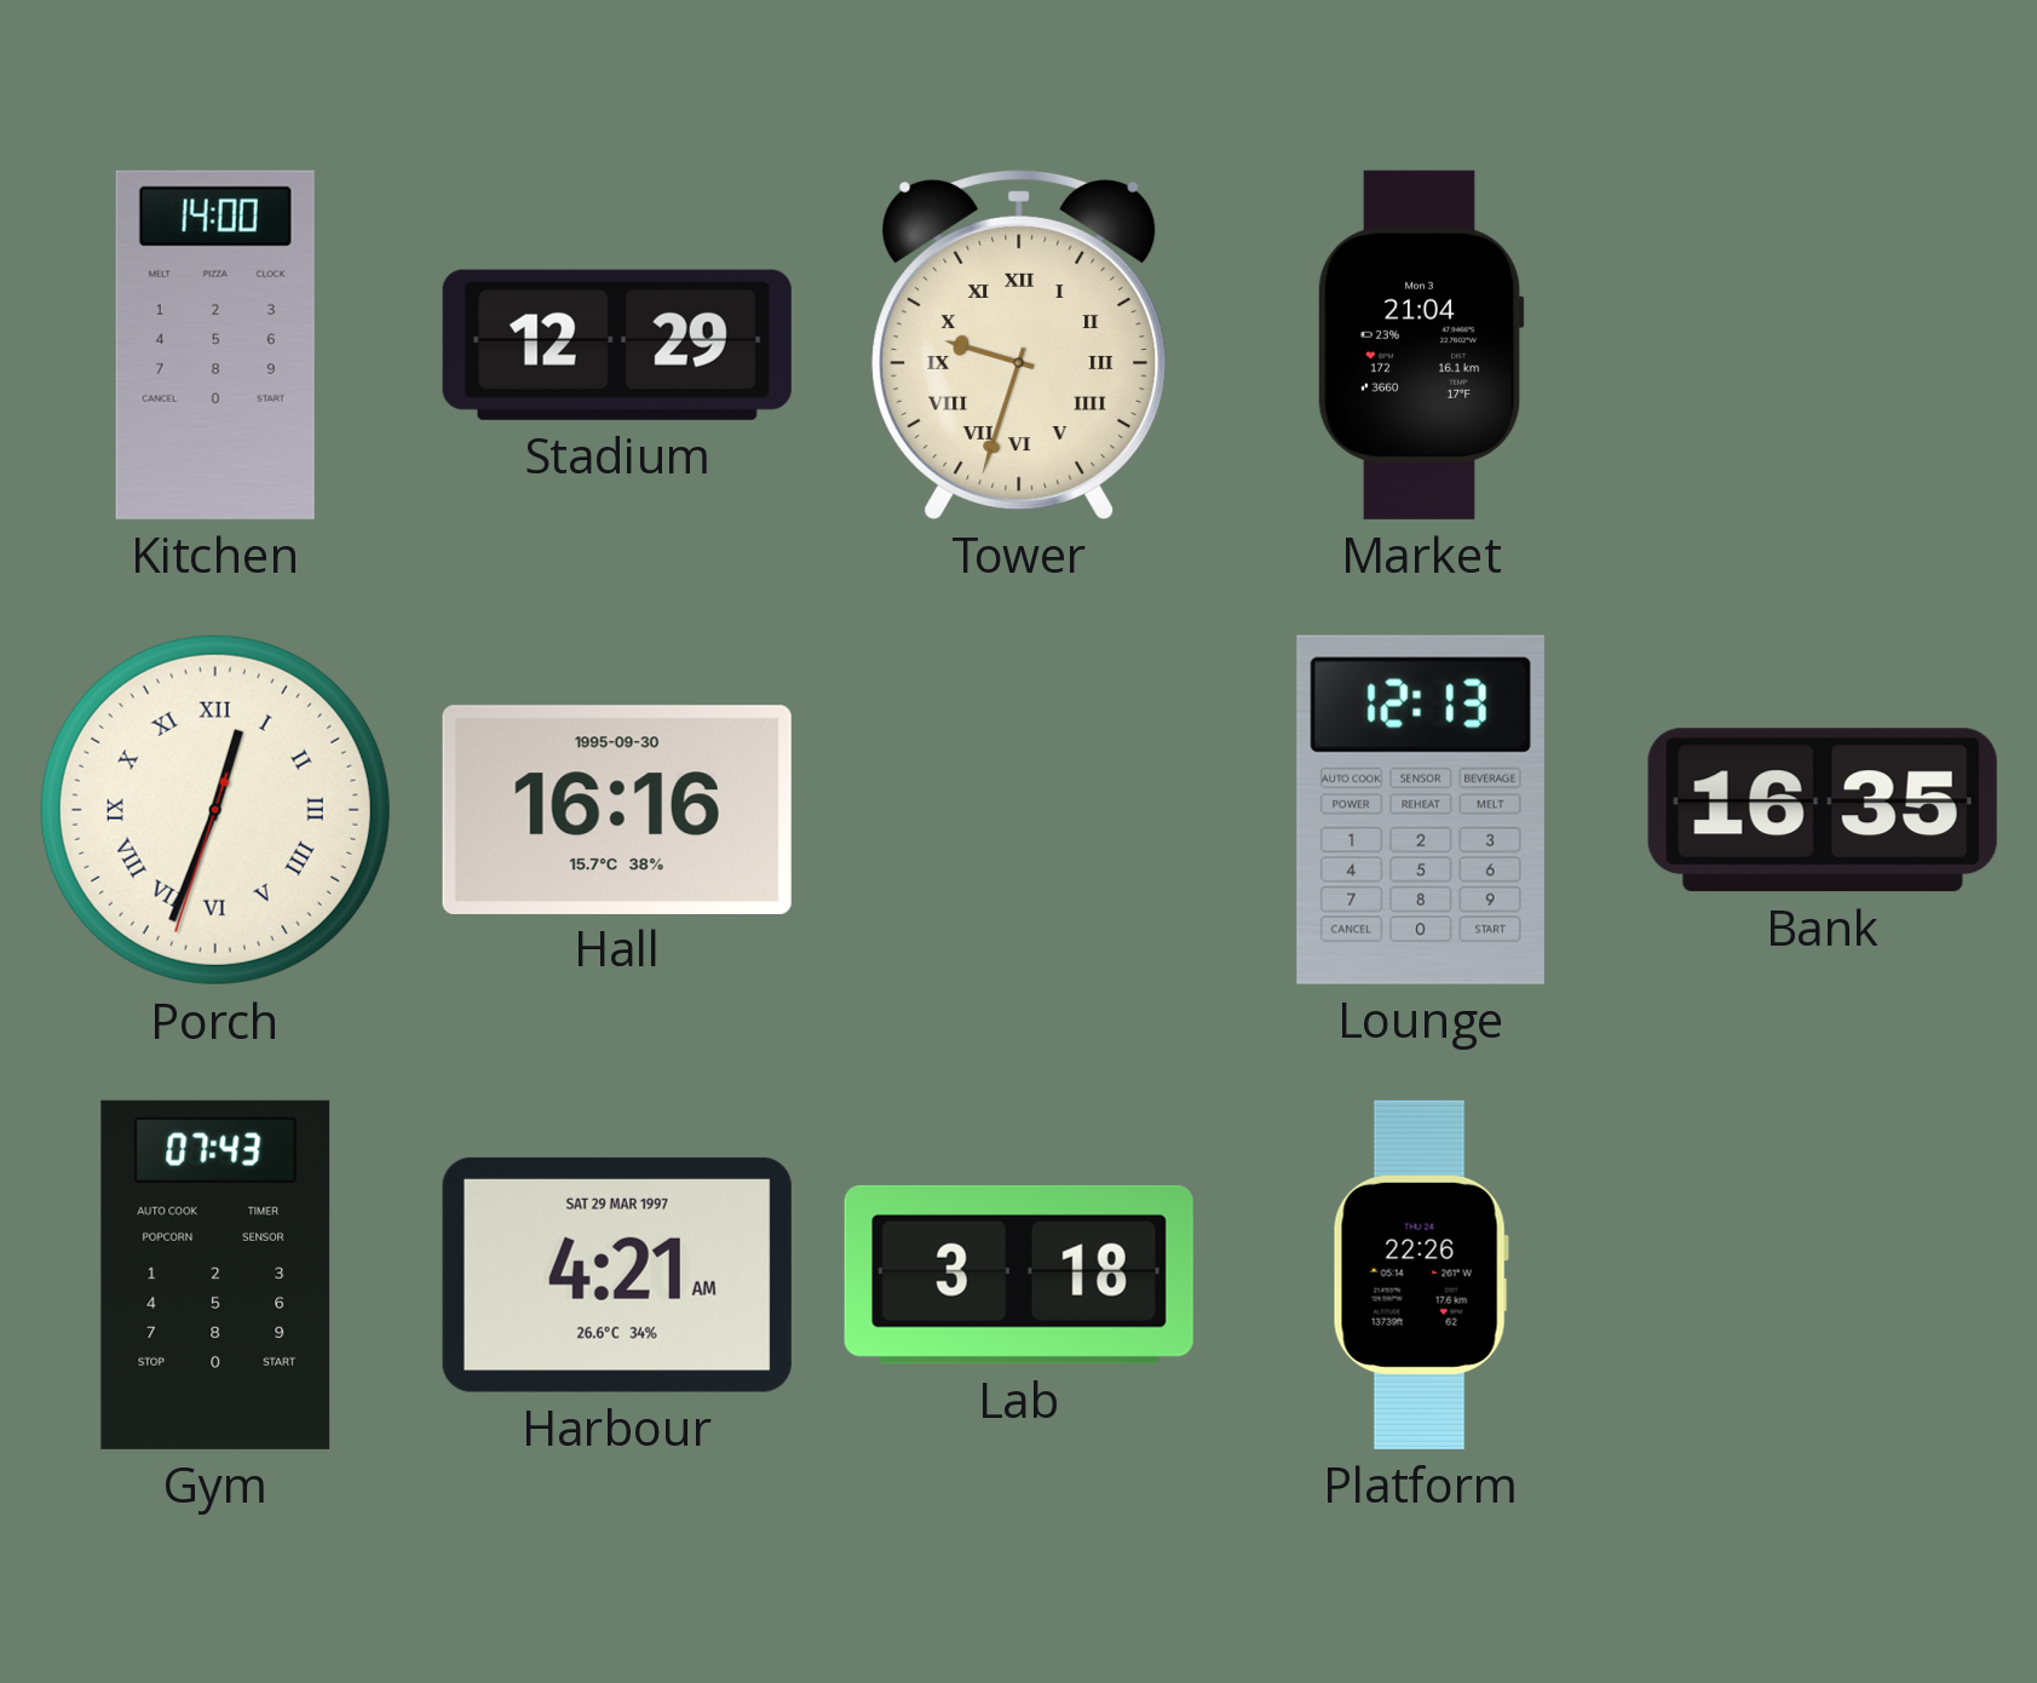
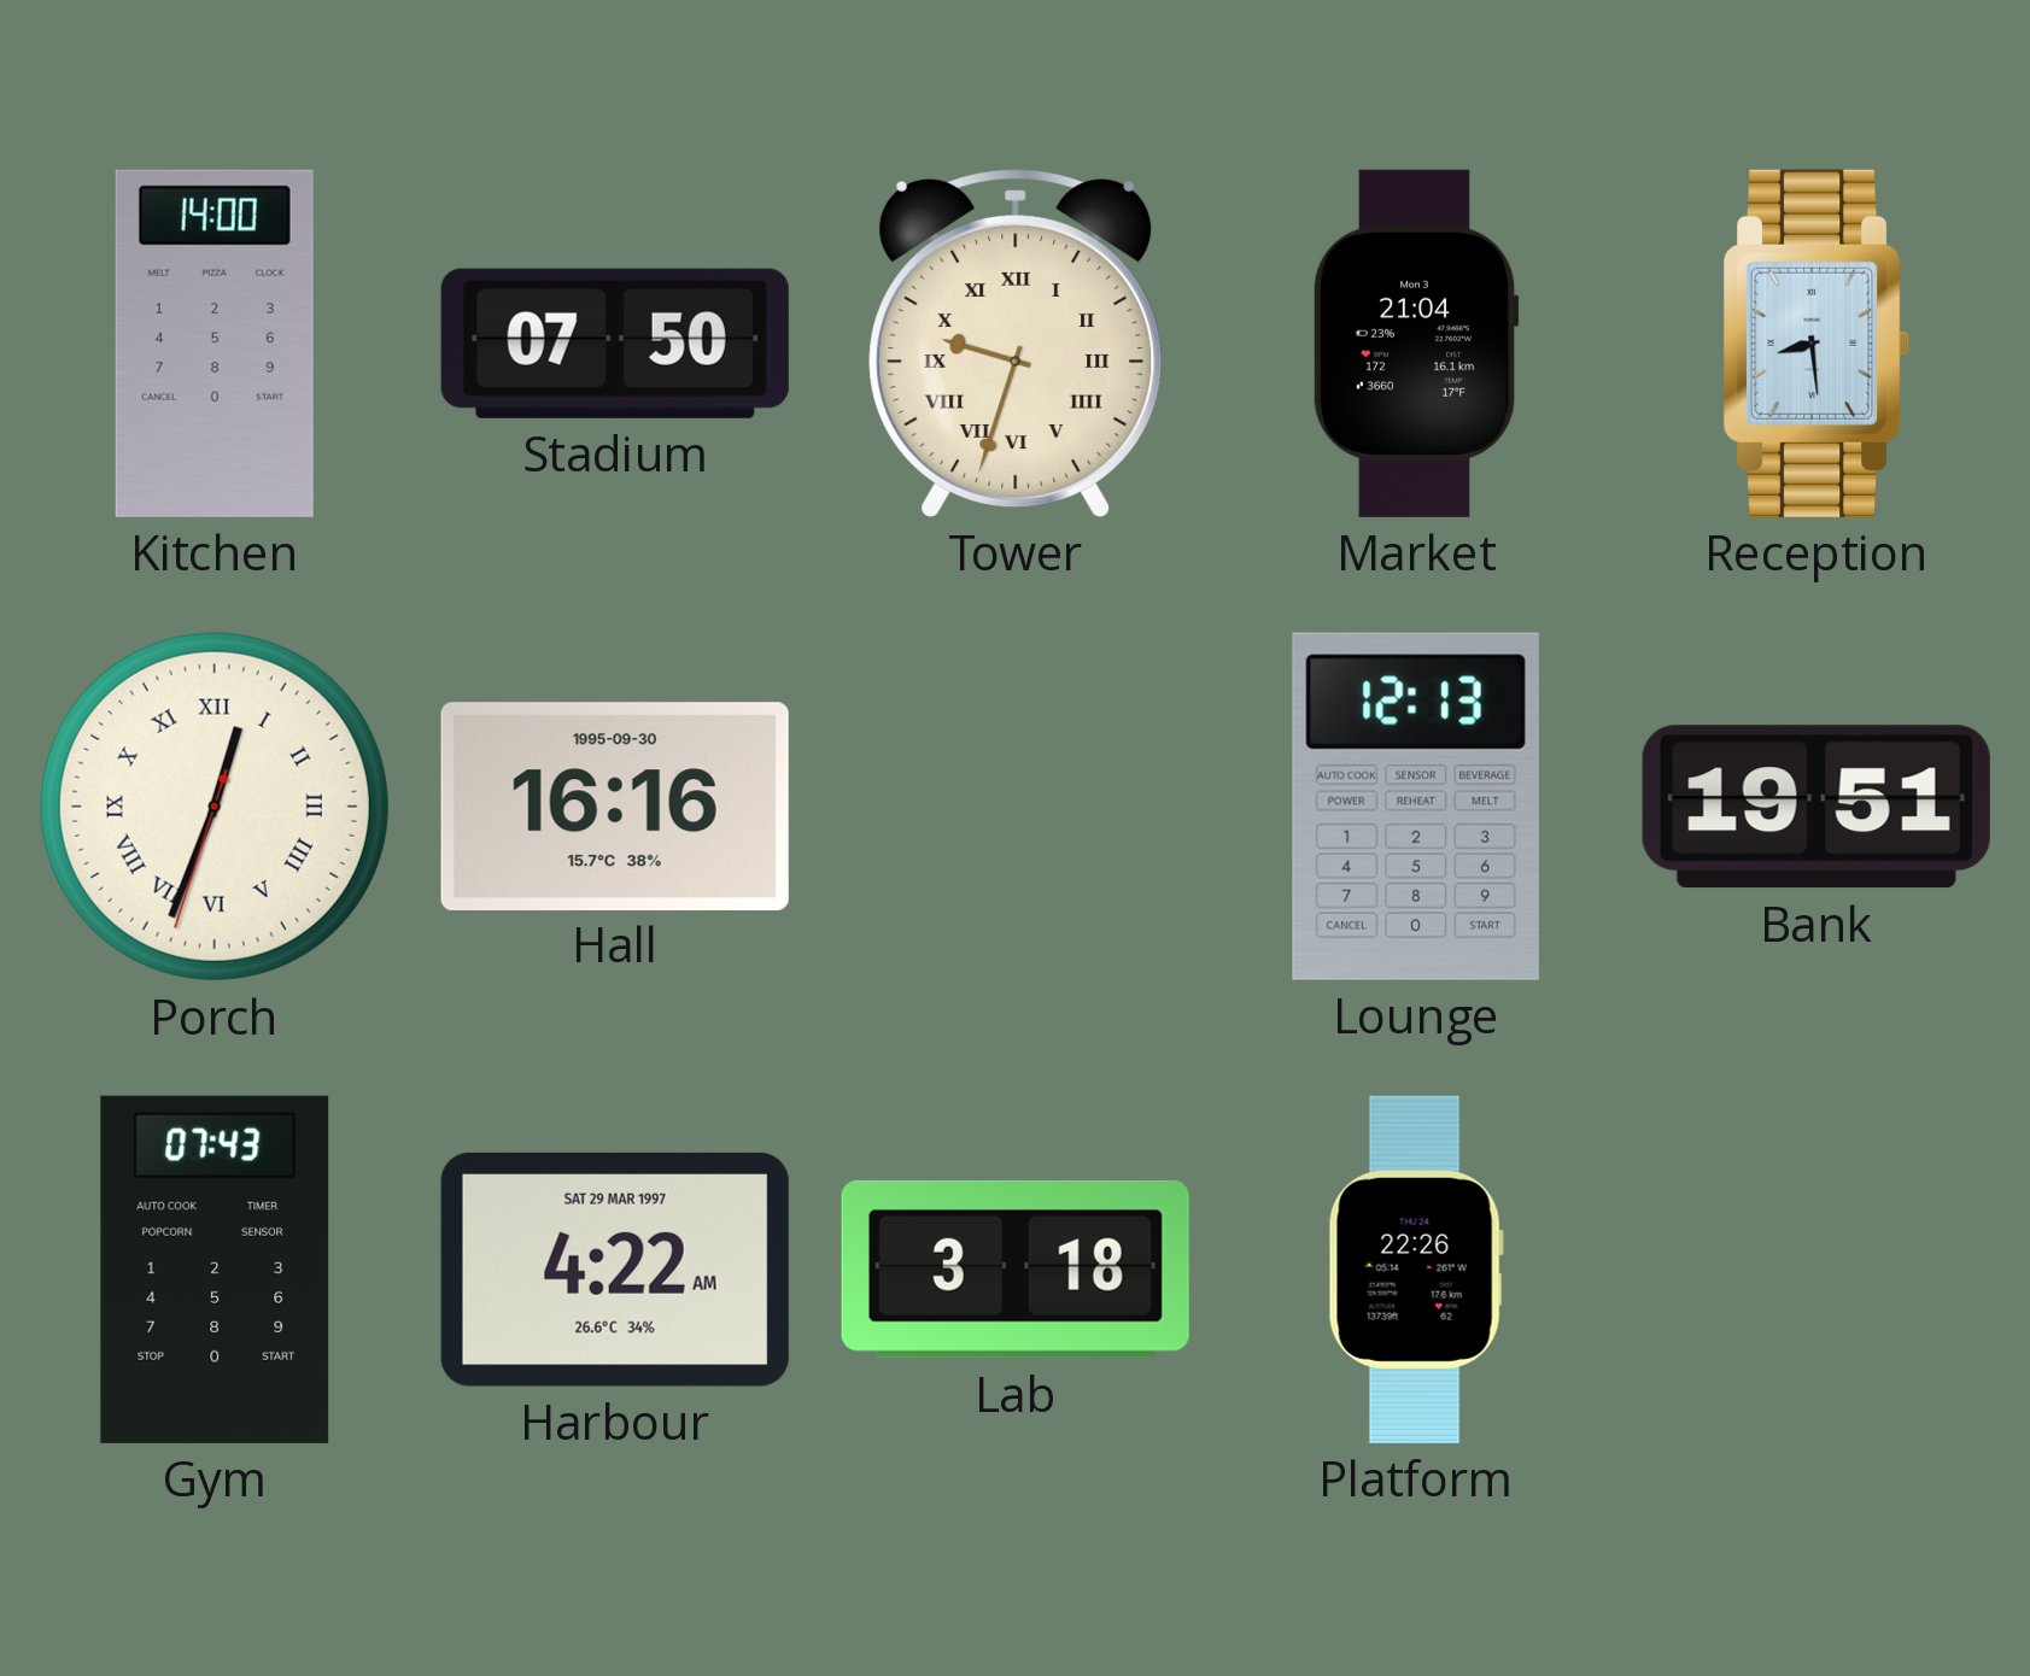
Stadium: 12:29 -> 07:50
Reception: none -> 8:29
Bank: 16:35 -> 19:51
Harbour: 4:21 -> 4:22
